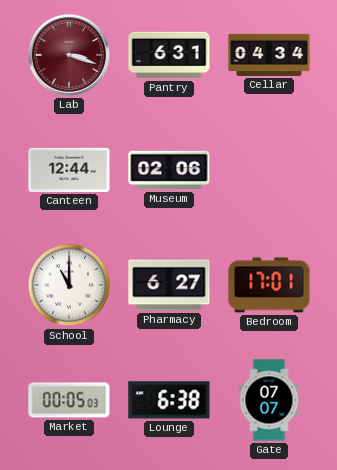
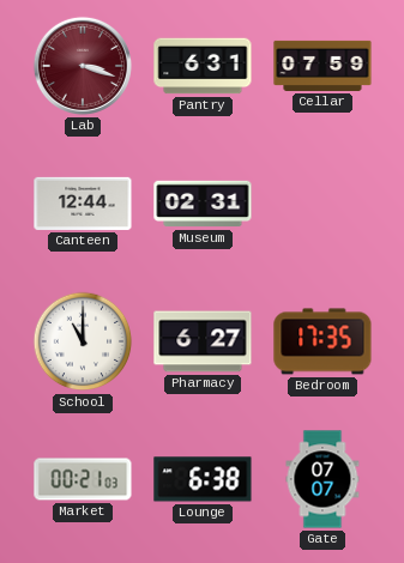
Cellar: 04:34 -> 07:59
Museum: 02:06 -> 02:31
Bedroom: 17:01 -> 17:35
Market: 00:05 -> 00:21
